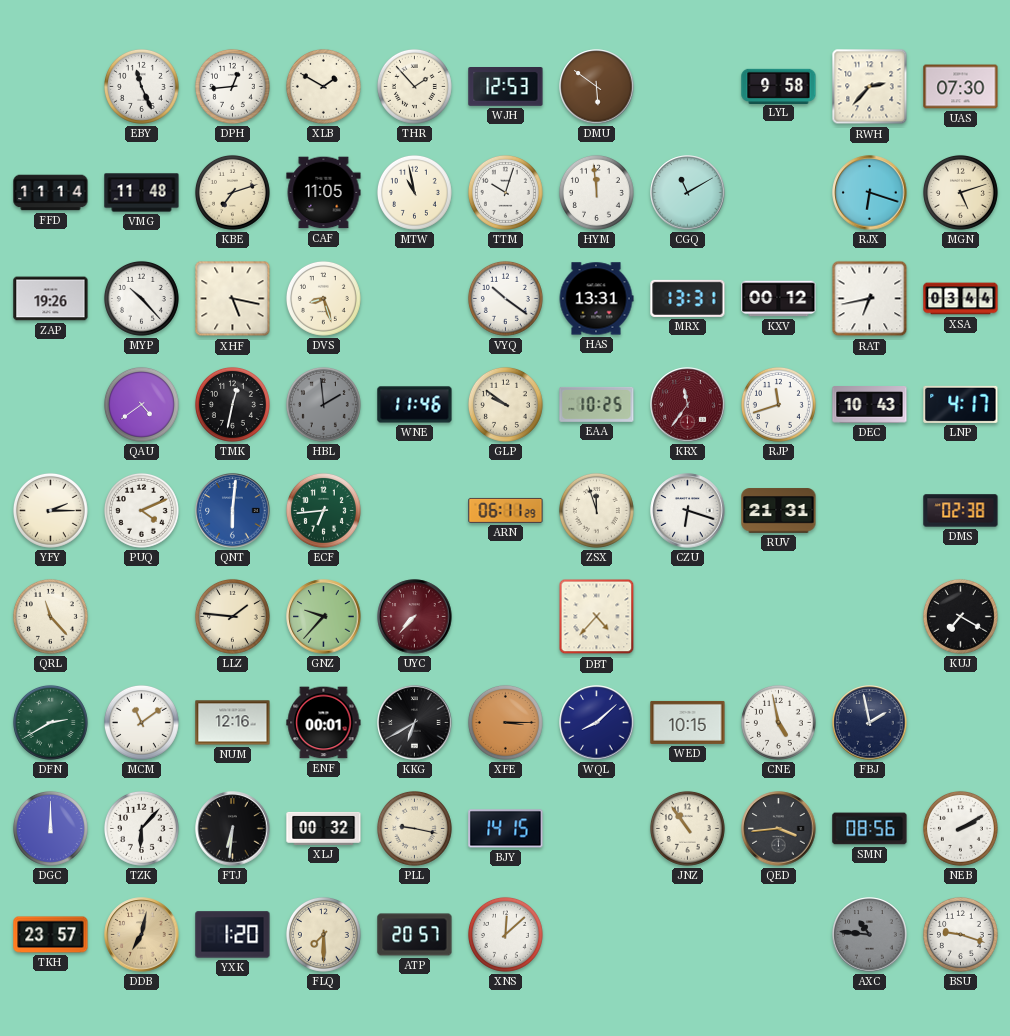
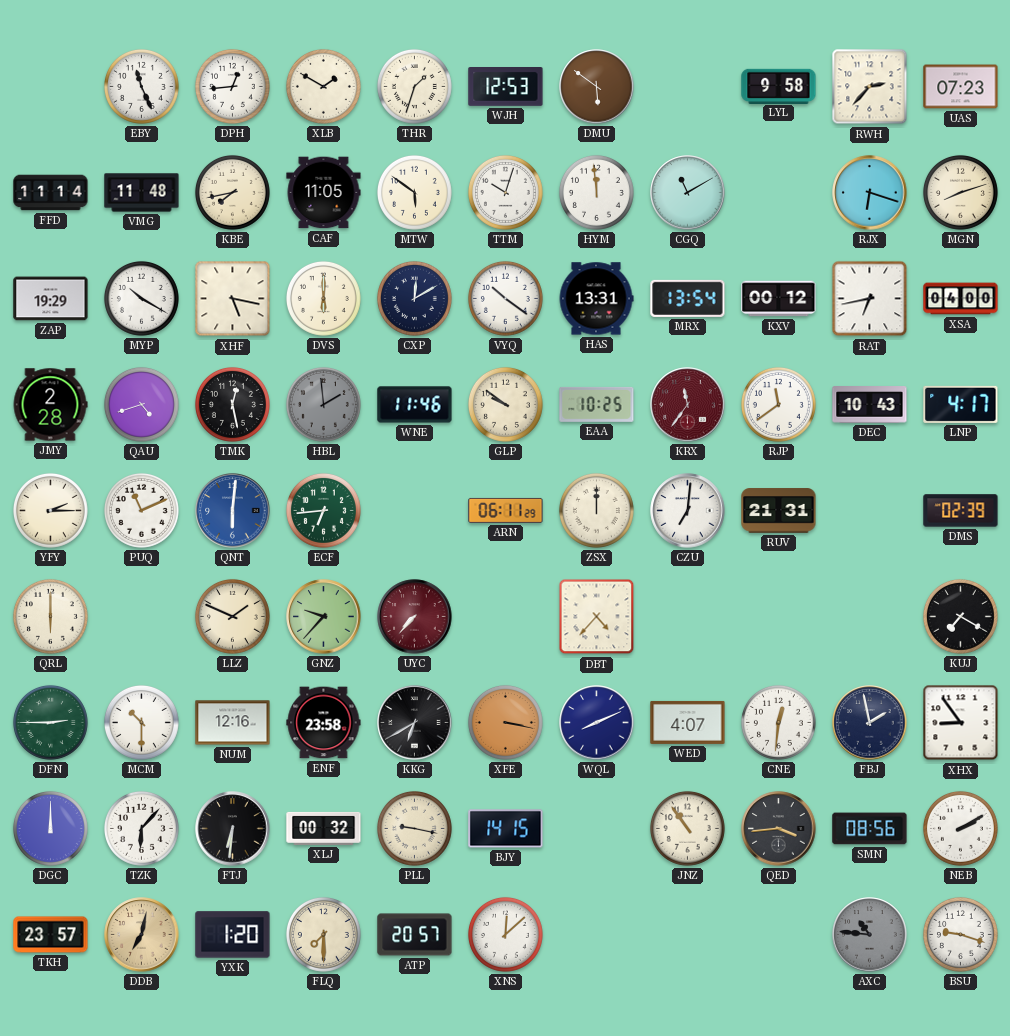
THR: 1:53 -> 1:33
UAS: 07:30 -> 07:23
KBE: 7:12 -> 7:43
MTW: 10:58 -> 5:51
MGN: 5:12 -> 8:12
ZAP: 19:26 -> 19:29
MYP: 10:23 -> 10:20
DVS: 8:27 -> 6:00
CXP: none -> 12:10
MRX: 13:31 -> 13:54
XSA: 03:44 -> 04:00
JMY: none -> 2:28
QAU: 4:39 -> 4:42
TMK: 12:32 -> 12:28
RJP: 11:42 -> 11:39
PUQ: 4:11 -> 11:11
ZSX: 11:57 -> 12:00
CZU: 6:18 -> 7:01
DMS: 02:38 -> 02:39
QRL: 11:23 -> 6:00
LLZ: 1:46 -> 1:49
DFN: 2:40 -> 2:45
MCM: 11:09 -> 10:30
ENF: 00:01 -> 23:58
XFE: 3:15 -> 3:17
WQL: 8:08 -> 8:11
WED: 10:15 -> 4:07
CNE: 4:58 -> 12:31
XHX: none -> 8:54
